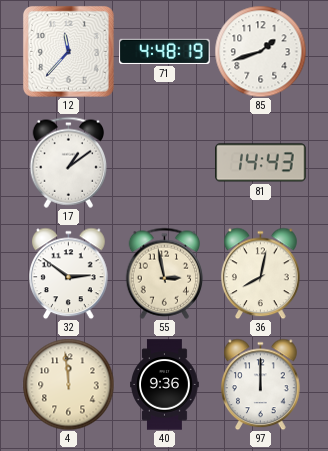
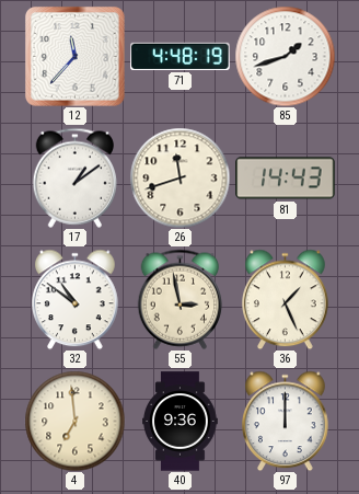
26: none -> 11:42
32: 2:51 -> 10:51
36: 8:02 -> 1:26
4: 11:59 -> 6:59
